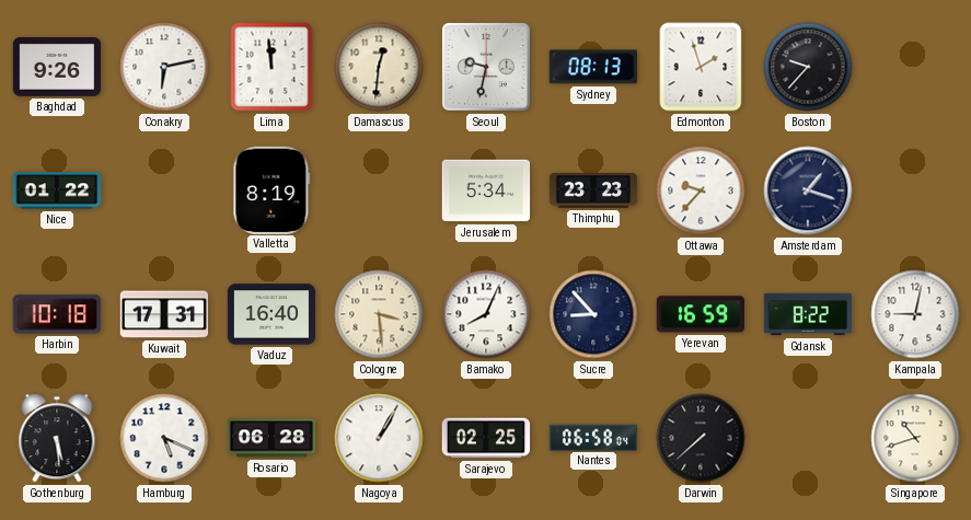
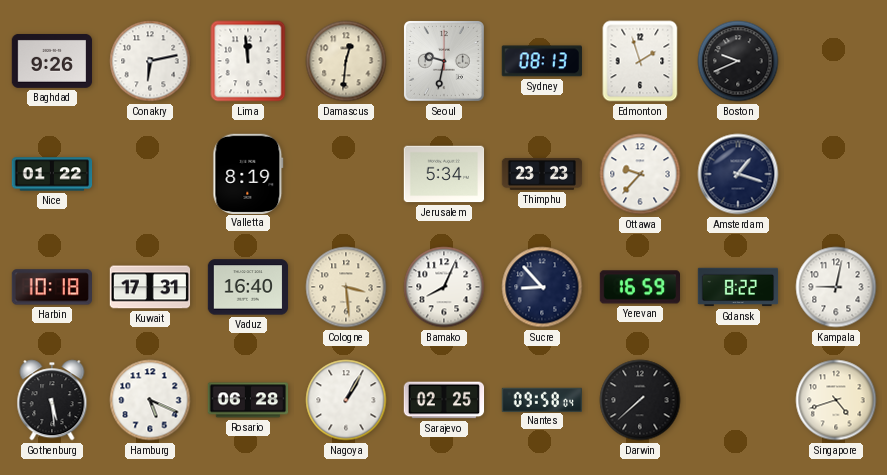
Boston: 9:37 -> 9:41
Nantes: 06:58 -> 09:58
Singapore: 10:42 -> 4:42
